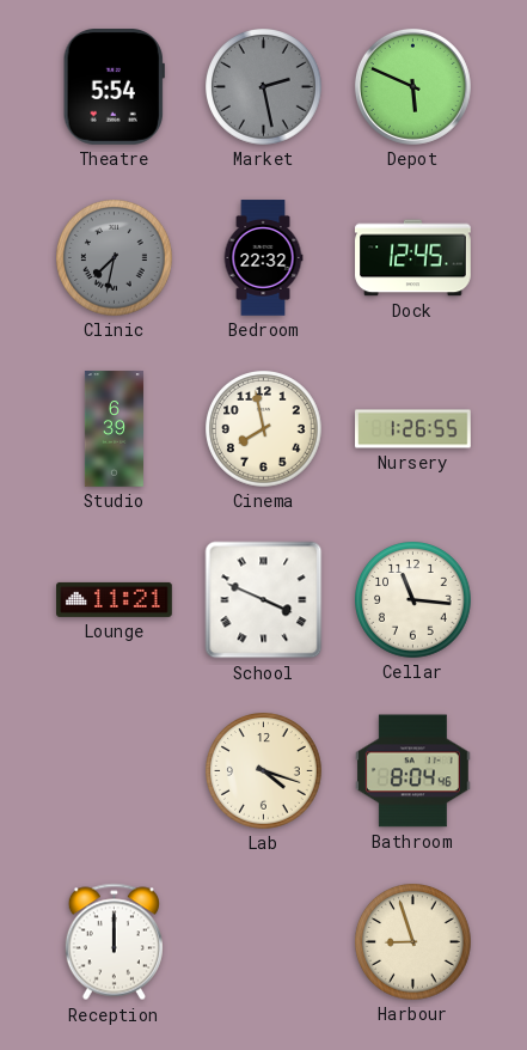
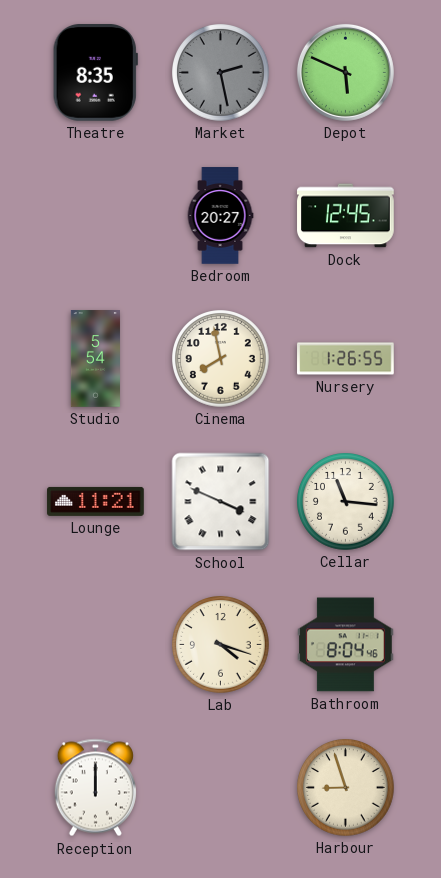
Theatre: 5:54 -> 8:35
Clinic: 7:32 -> none
Bedroom: 22:32 -> 20:27
Studio: 6:39 -> 5:54
